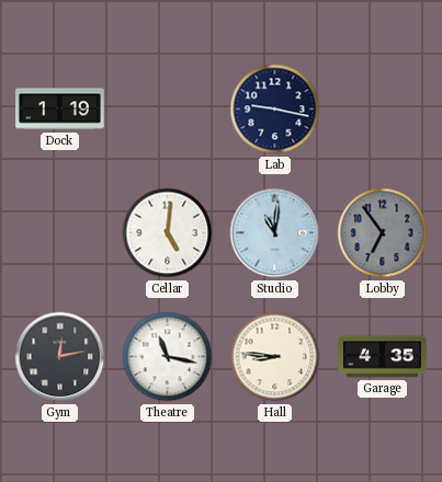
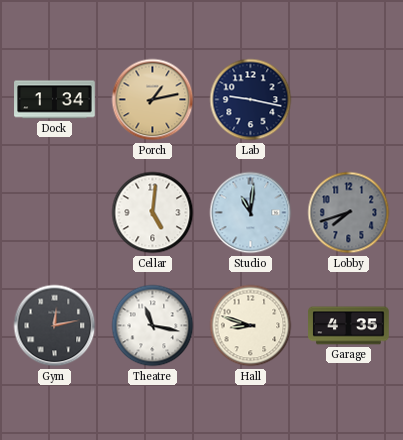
Dock: 1:19 -> 1:34
Porch: none -> 1:13
Lobby: 6:54 -> 7:42
Hall: 8:46 -> 8:48
